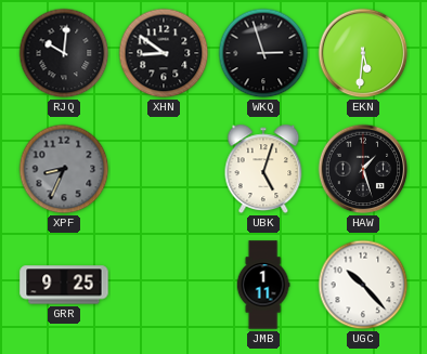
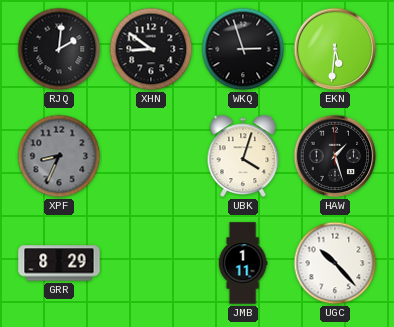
RJQ: 10:01 -> 2:01
UBK: 5:03 -> 4:03
GRR: 9:25 -> 8:29
